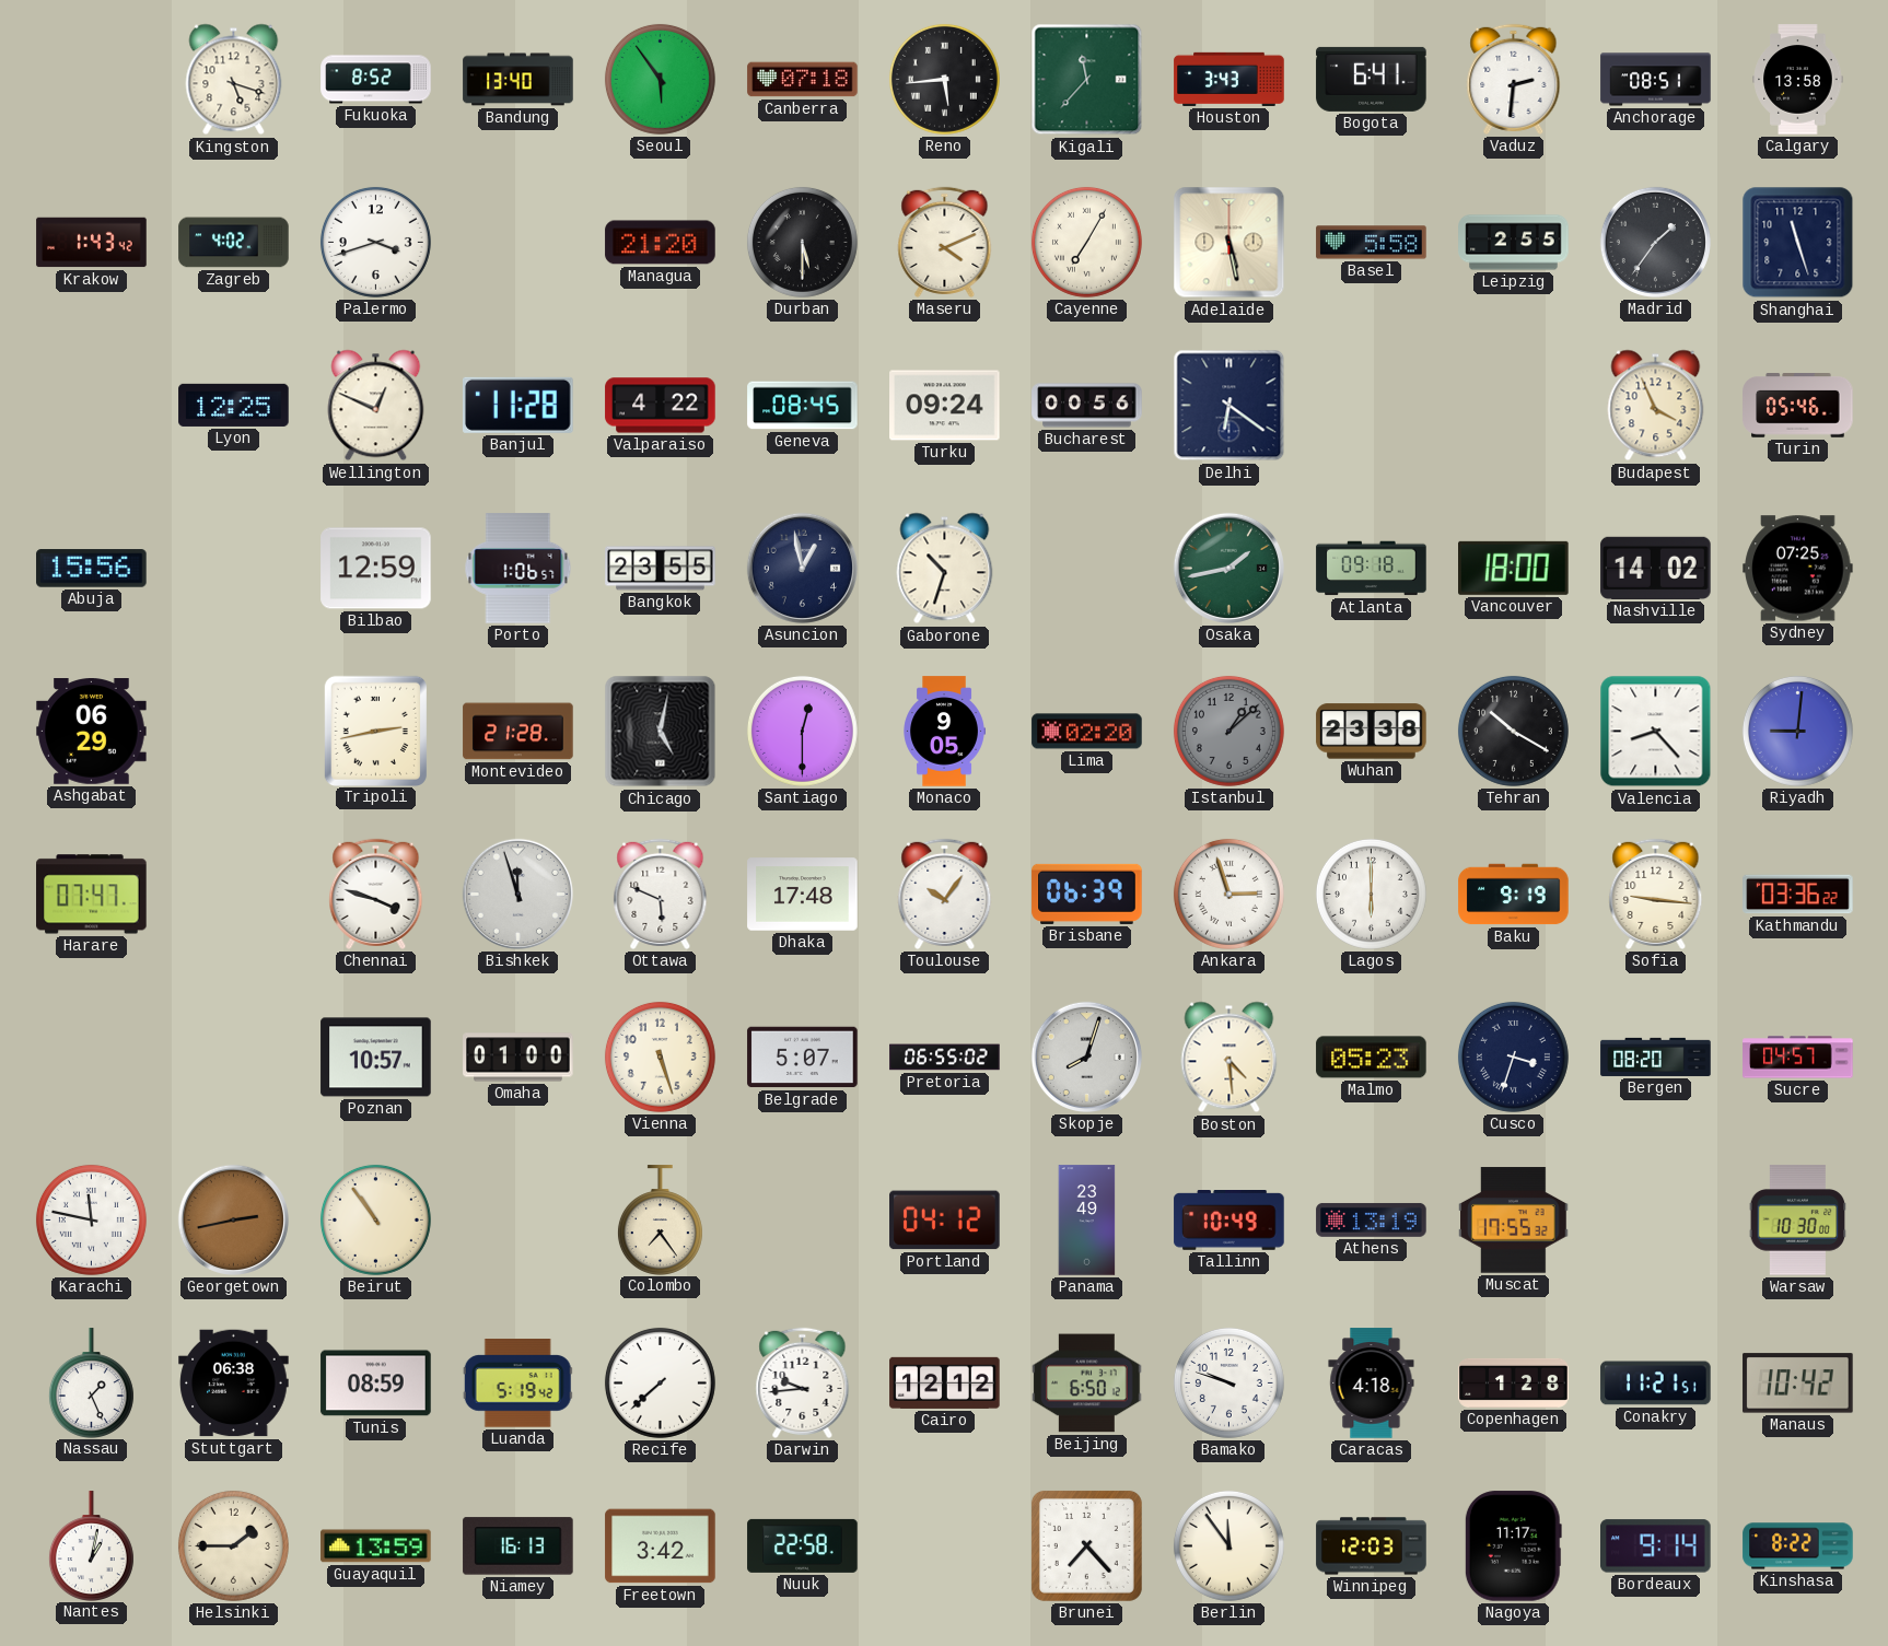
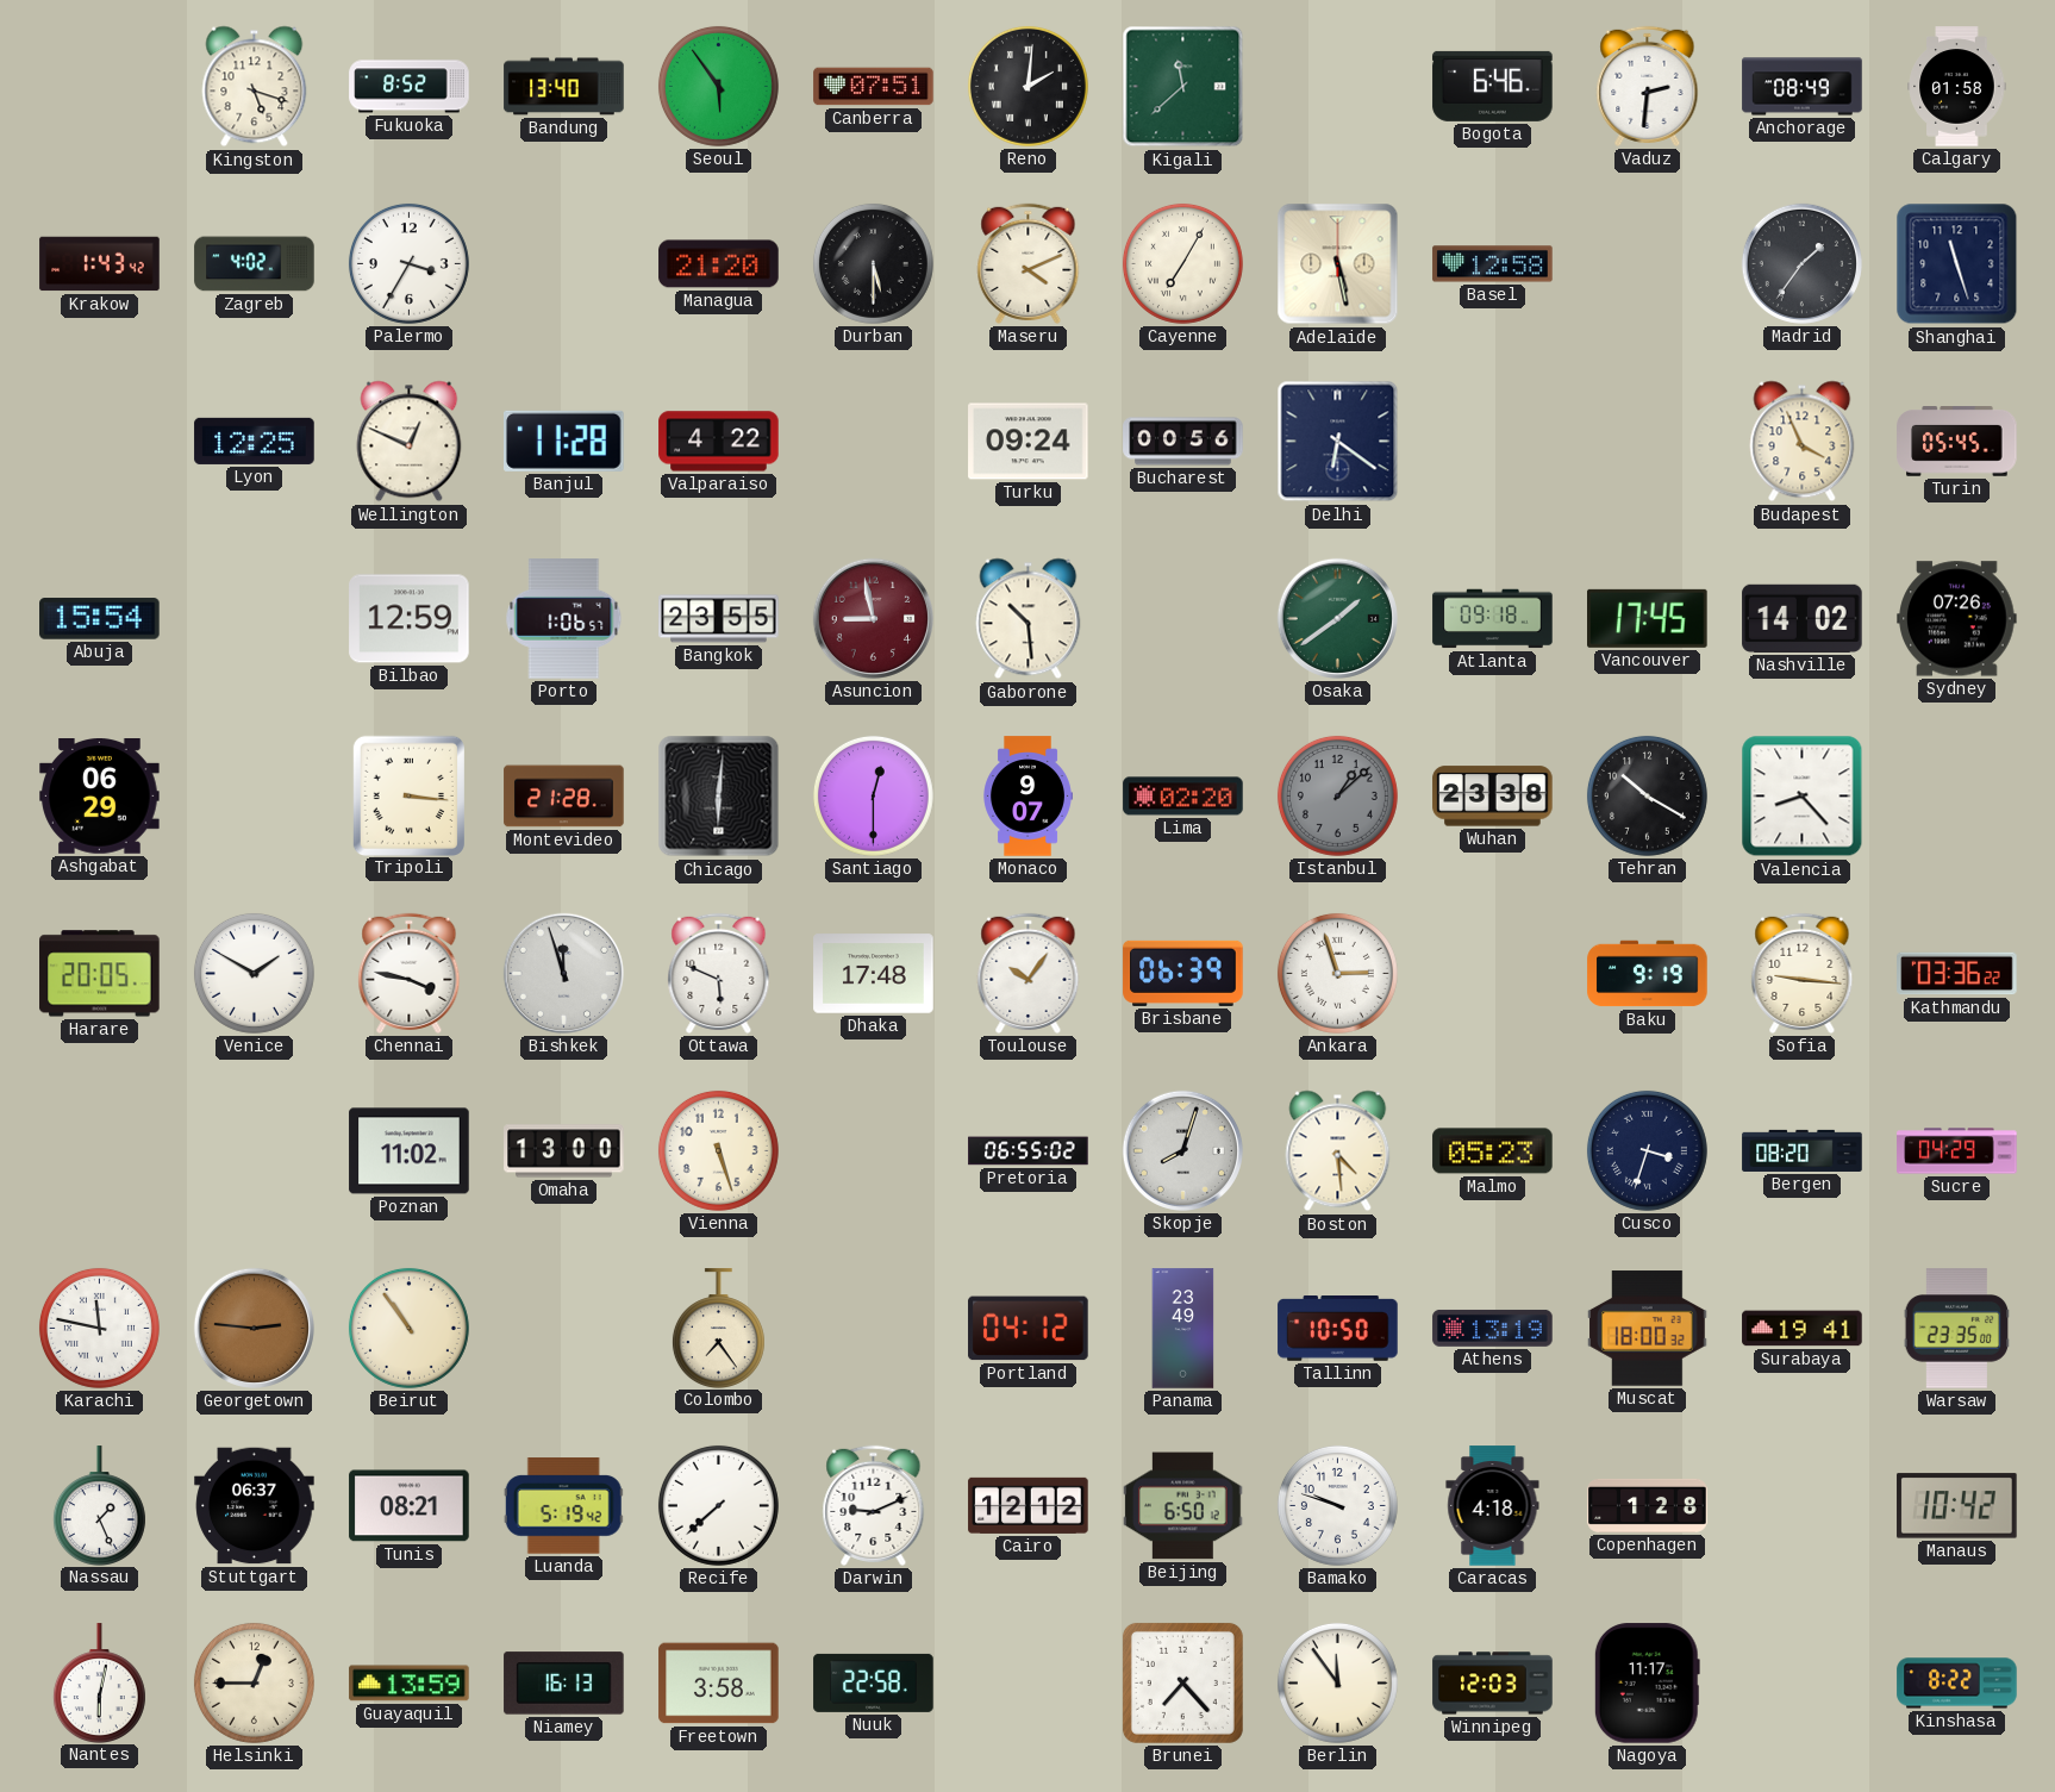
Canberra: 07:18 -> 07:51
Reno: 5:44 -> 2:01
Kigali: 11:37 -> 11:38
Houston: 3:43 -> none
Bogota: 6:41 -> 6:46
Anchorage: 08:51 -> 08:49
Calgary: 13:58 -> 01:58
Palermo: 3:42 -> 3:35
Basel: 5:58 -> 12:58
Leipzig: 2:55 -> none
Geneva: 08:45 -> none
Turin: 05:46 -> 05:45
Abuja: 15:56 -> 15:54
Asuncion: 12:58 -> 8:58
Asuncion dial: navy -> burgundy
Gaborone: 10:33 -> 10:29
Osaka: 1:43 -> 1:39
Vancouver: 18:00 -> 17:45
Sydney: 07:25 -> 07:26
Tripoli: 2:43 -> 3:16
Chicago: 5:02 -> 6:01
Monaco: 9:05 -> 9:07
Riyadh: 9:01 -> none
Harare: 07:47 -> 20:05
Venice: none -> 1:50
Chennai: 3:48 -> 3:47
Lagos: 6:00 -> none
Poznan: 10:57 -> 11:02
Omaha: 01:00 -> 13:00
Belgrade: 5:07 -> none
Sucre: 04:57 -> 04:29
Georgetown: 2:43 -> 2:46
Tallinn: 10:49 -> 10:50
Muscat: 17:55 -> 18:00
Surabaya: none -> 19:41
Warsaw: 10:30 -> 23:35
Stuttgart: 06:38 -> 06:37
Tunis: 08:59 -> 08:21
Darwin: 9:44 -> 9:11
Conakry: 11:21 -> none
Nantes: 1:02 -> 6:02
Helsinki: 1:45 -> 12:45
Freetown: 3:42 -> 3:58
Bordeaux: 9:14 -> none
